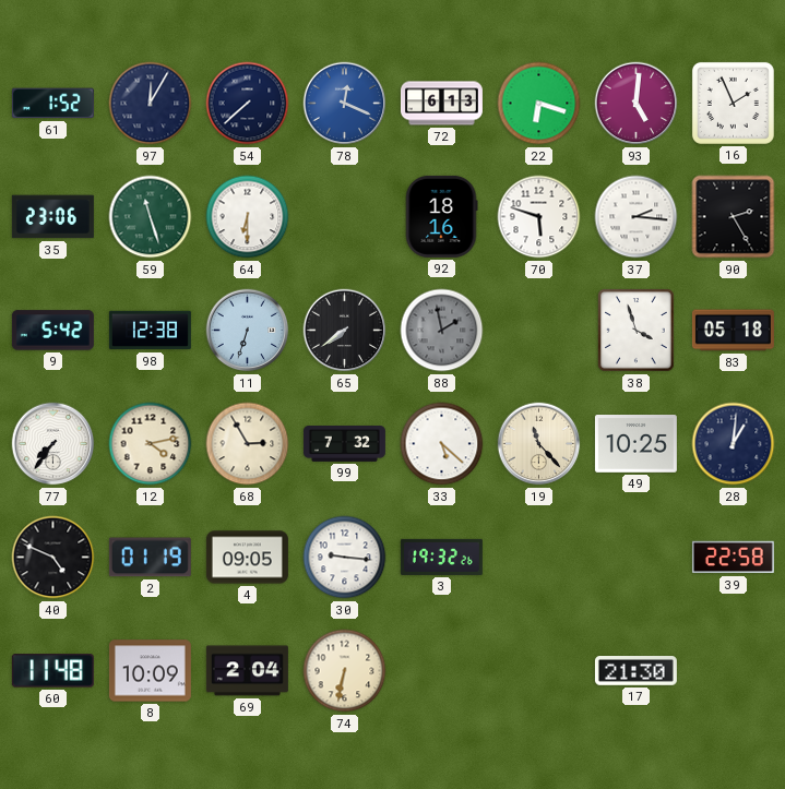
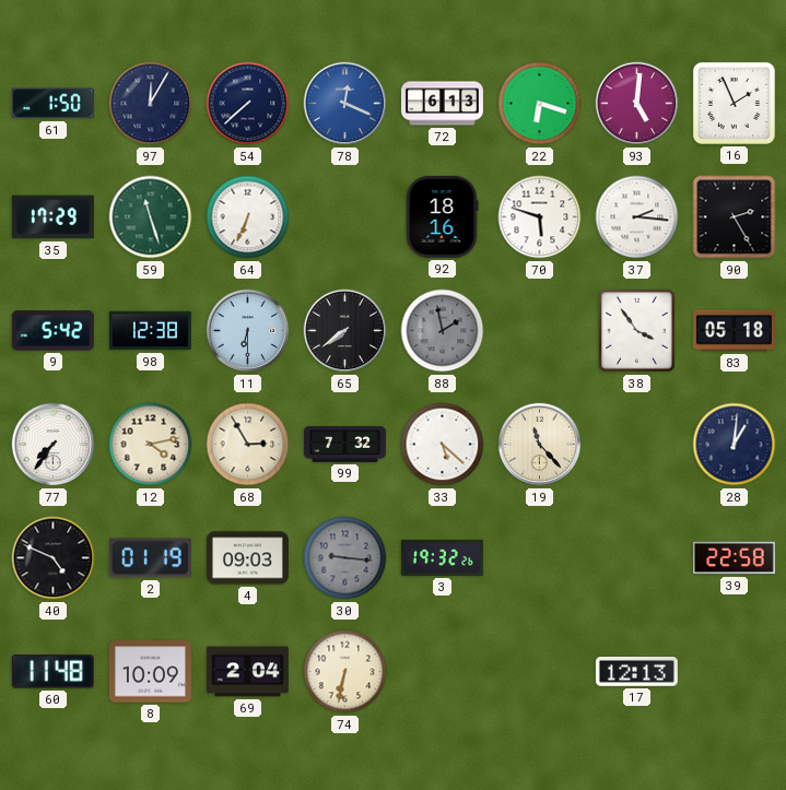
61: 1:52 -> 1:50
35: 23:06 -> 17:29
64: 6:30 -> 6:34
11: 6:33 -> 6:30
38: 3:57 -> 3:54
49: 10:25 -> none
4: 09:05 -> 09:03
30 dial: white -> grey
17: 21:30 -> 12:13
